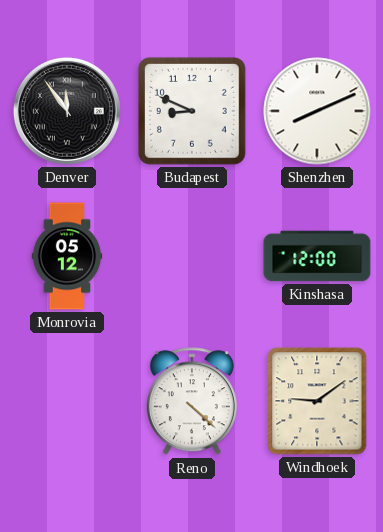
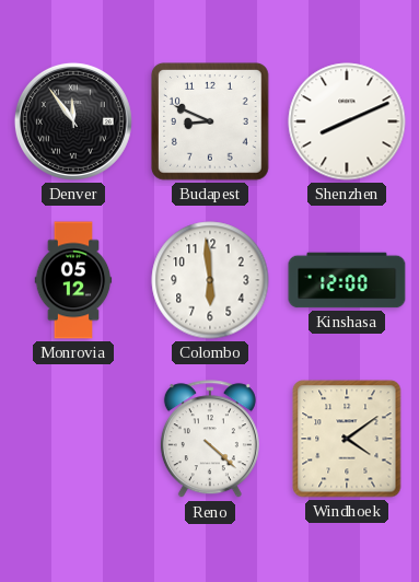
Colombo: none -> 5:59
Windhoek: 9:09 -> 4:09
